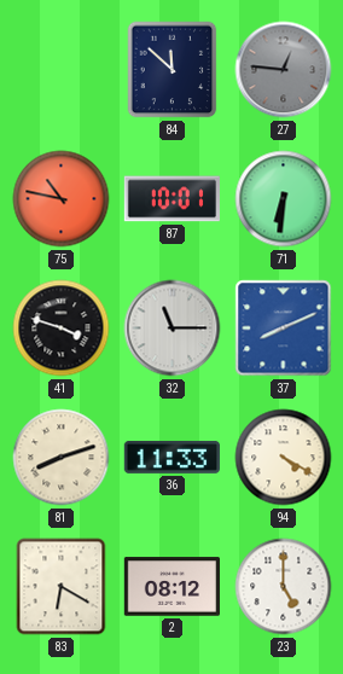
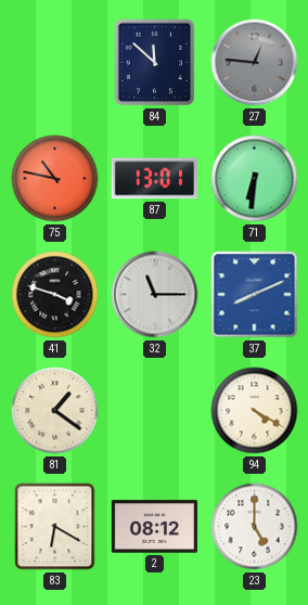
87: 10:01 -> 13:01
81: 8:12 -> 1:21
36: 11:33 -> none
